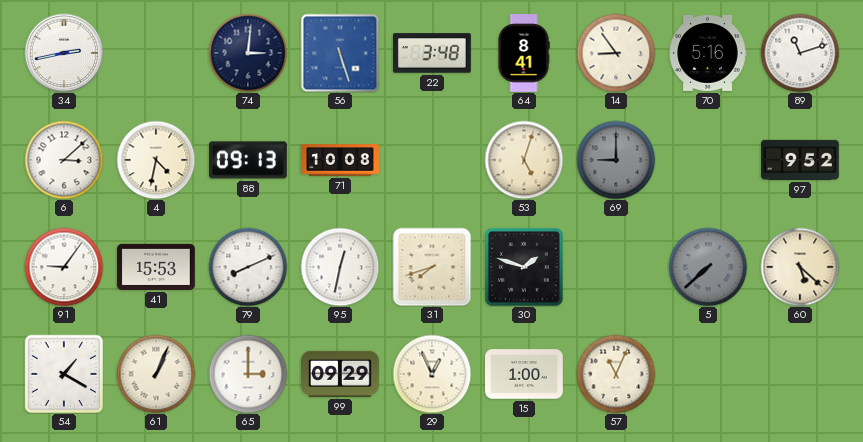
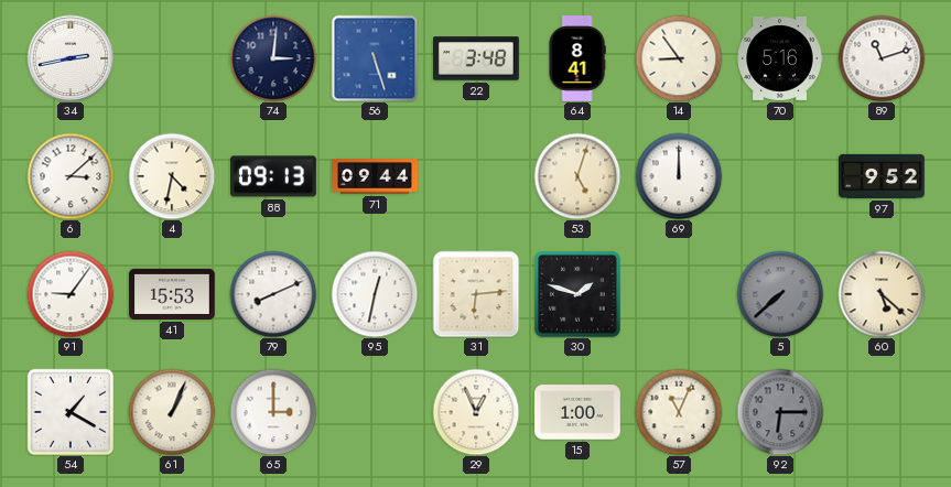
71: 10:08 -> 09:44
69: 9:00 -> 12:00
69 dial: grey -> white
31: 7:42 -> 6:14
99: 09:29 -> none
92: none -> 6:15
